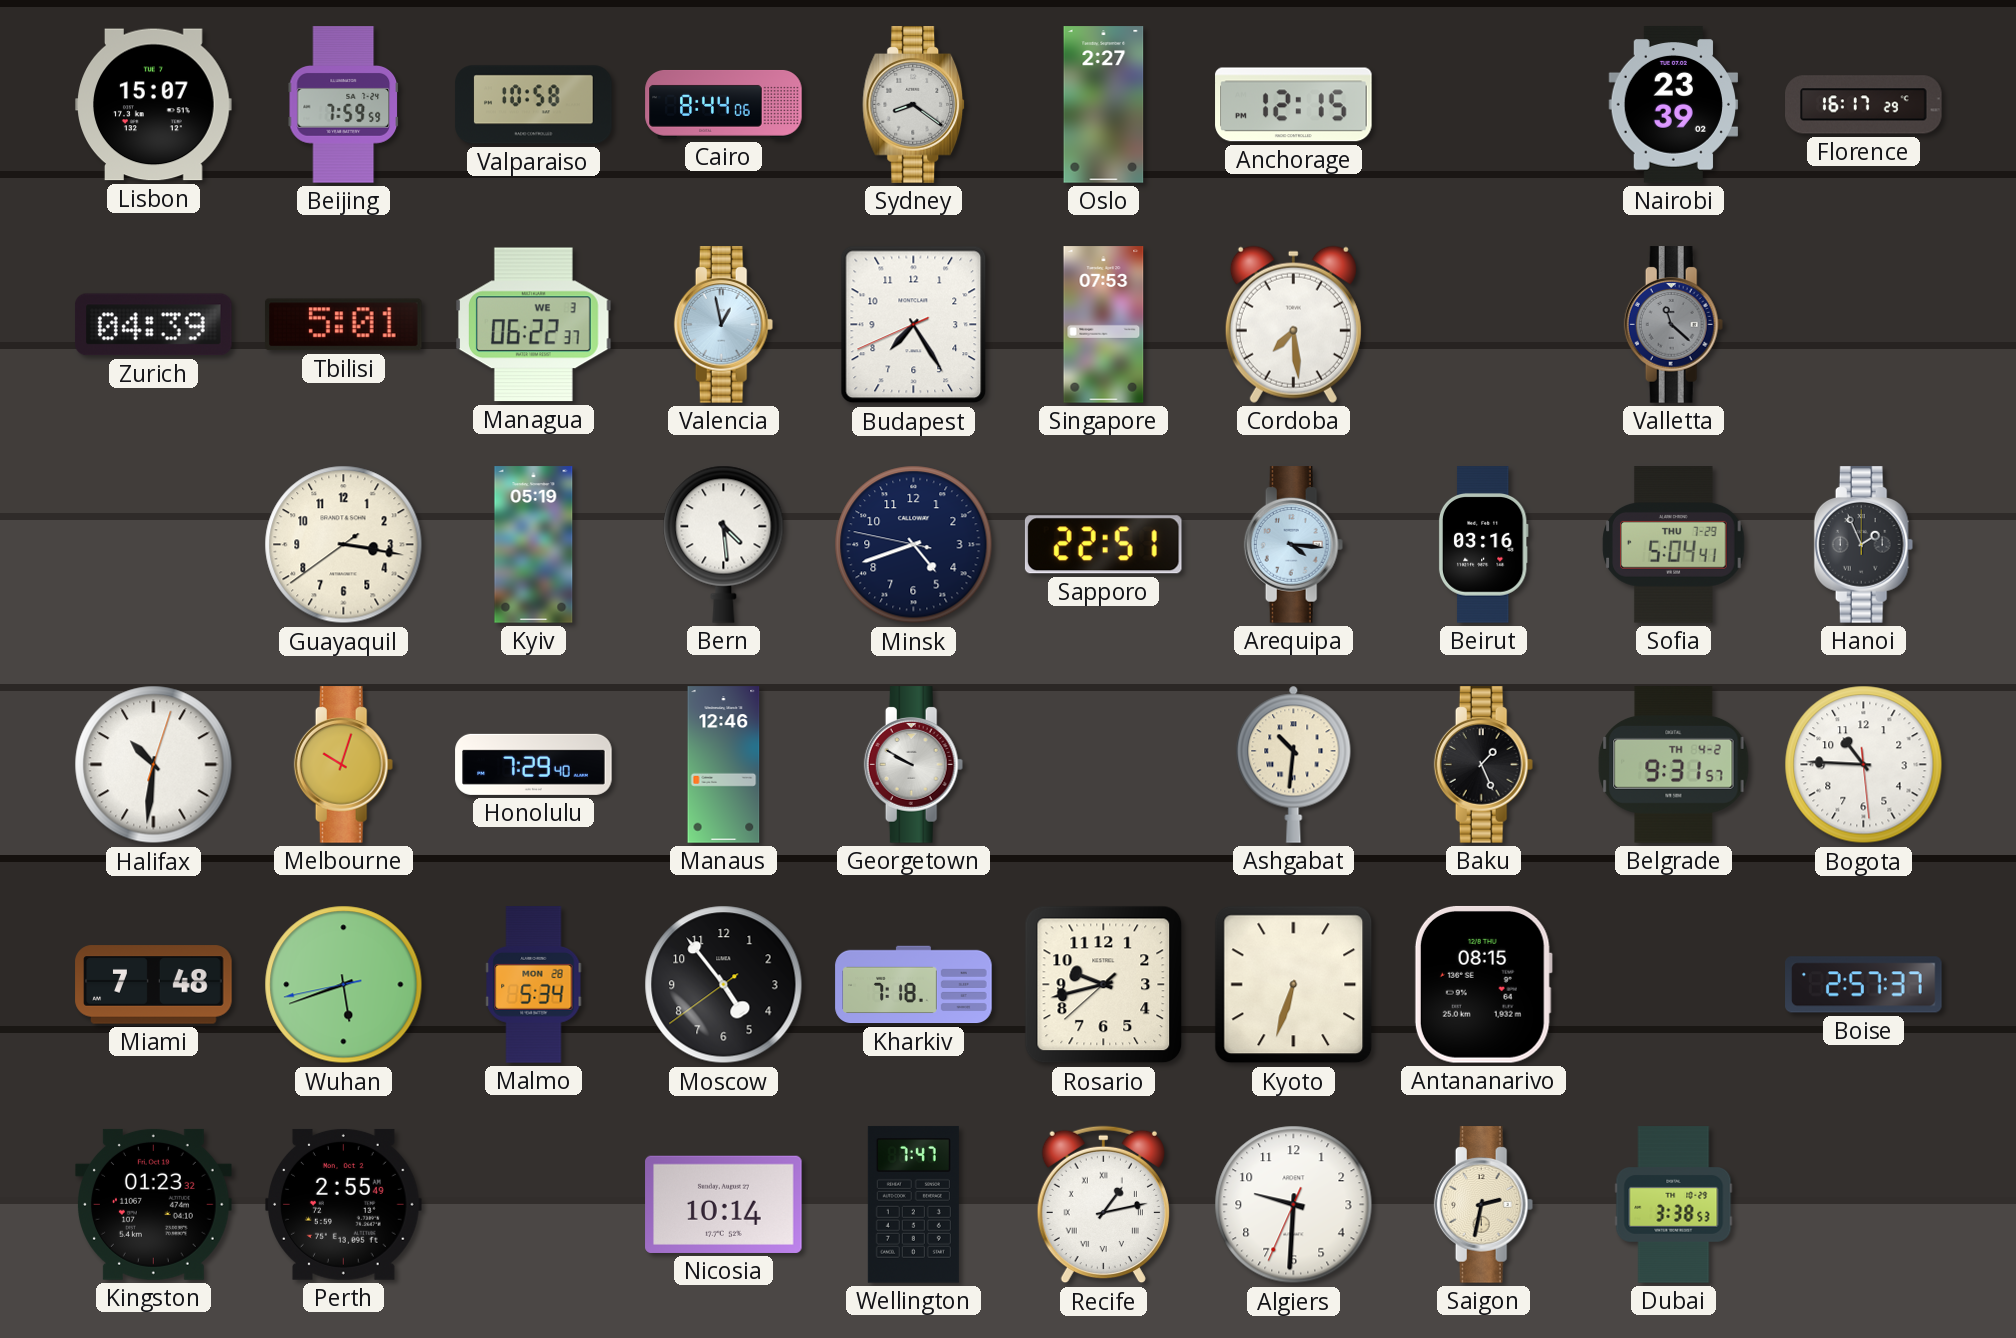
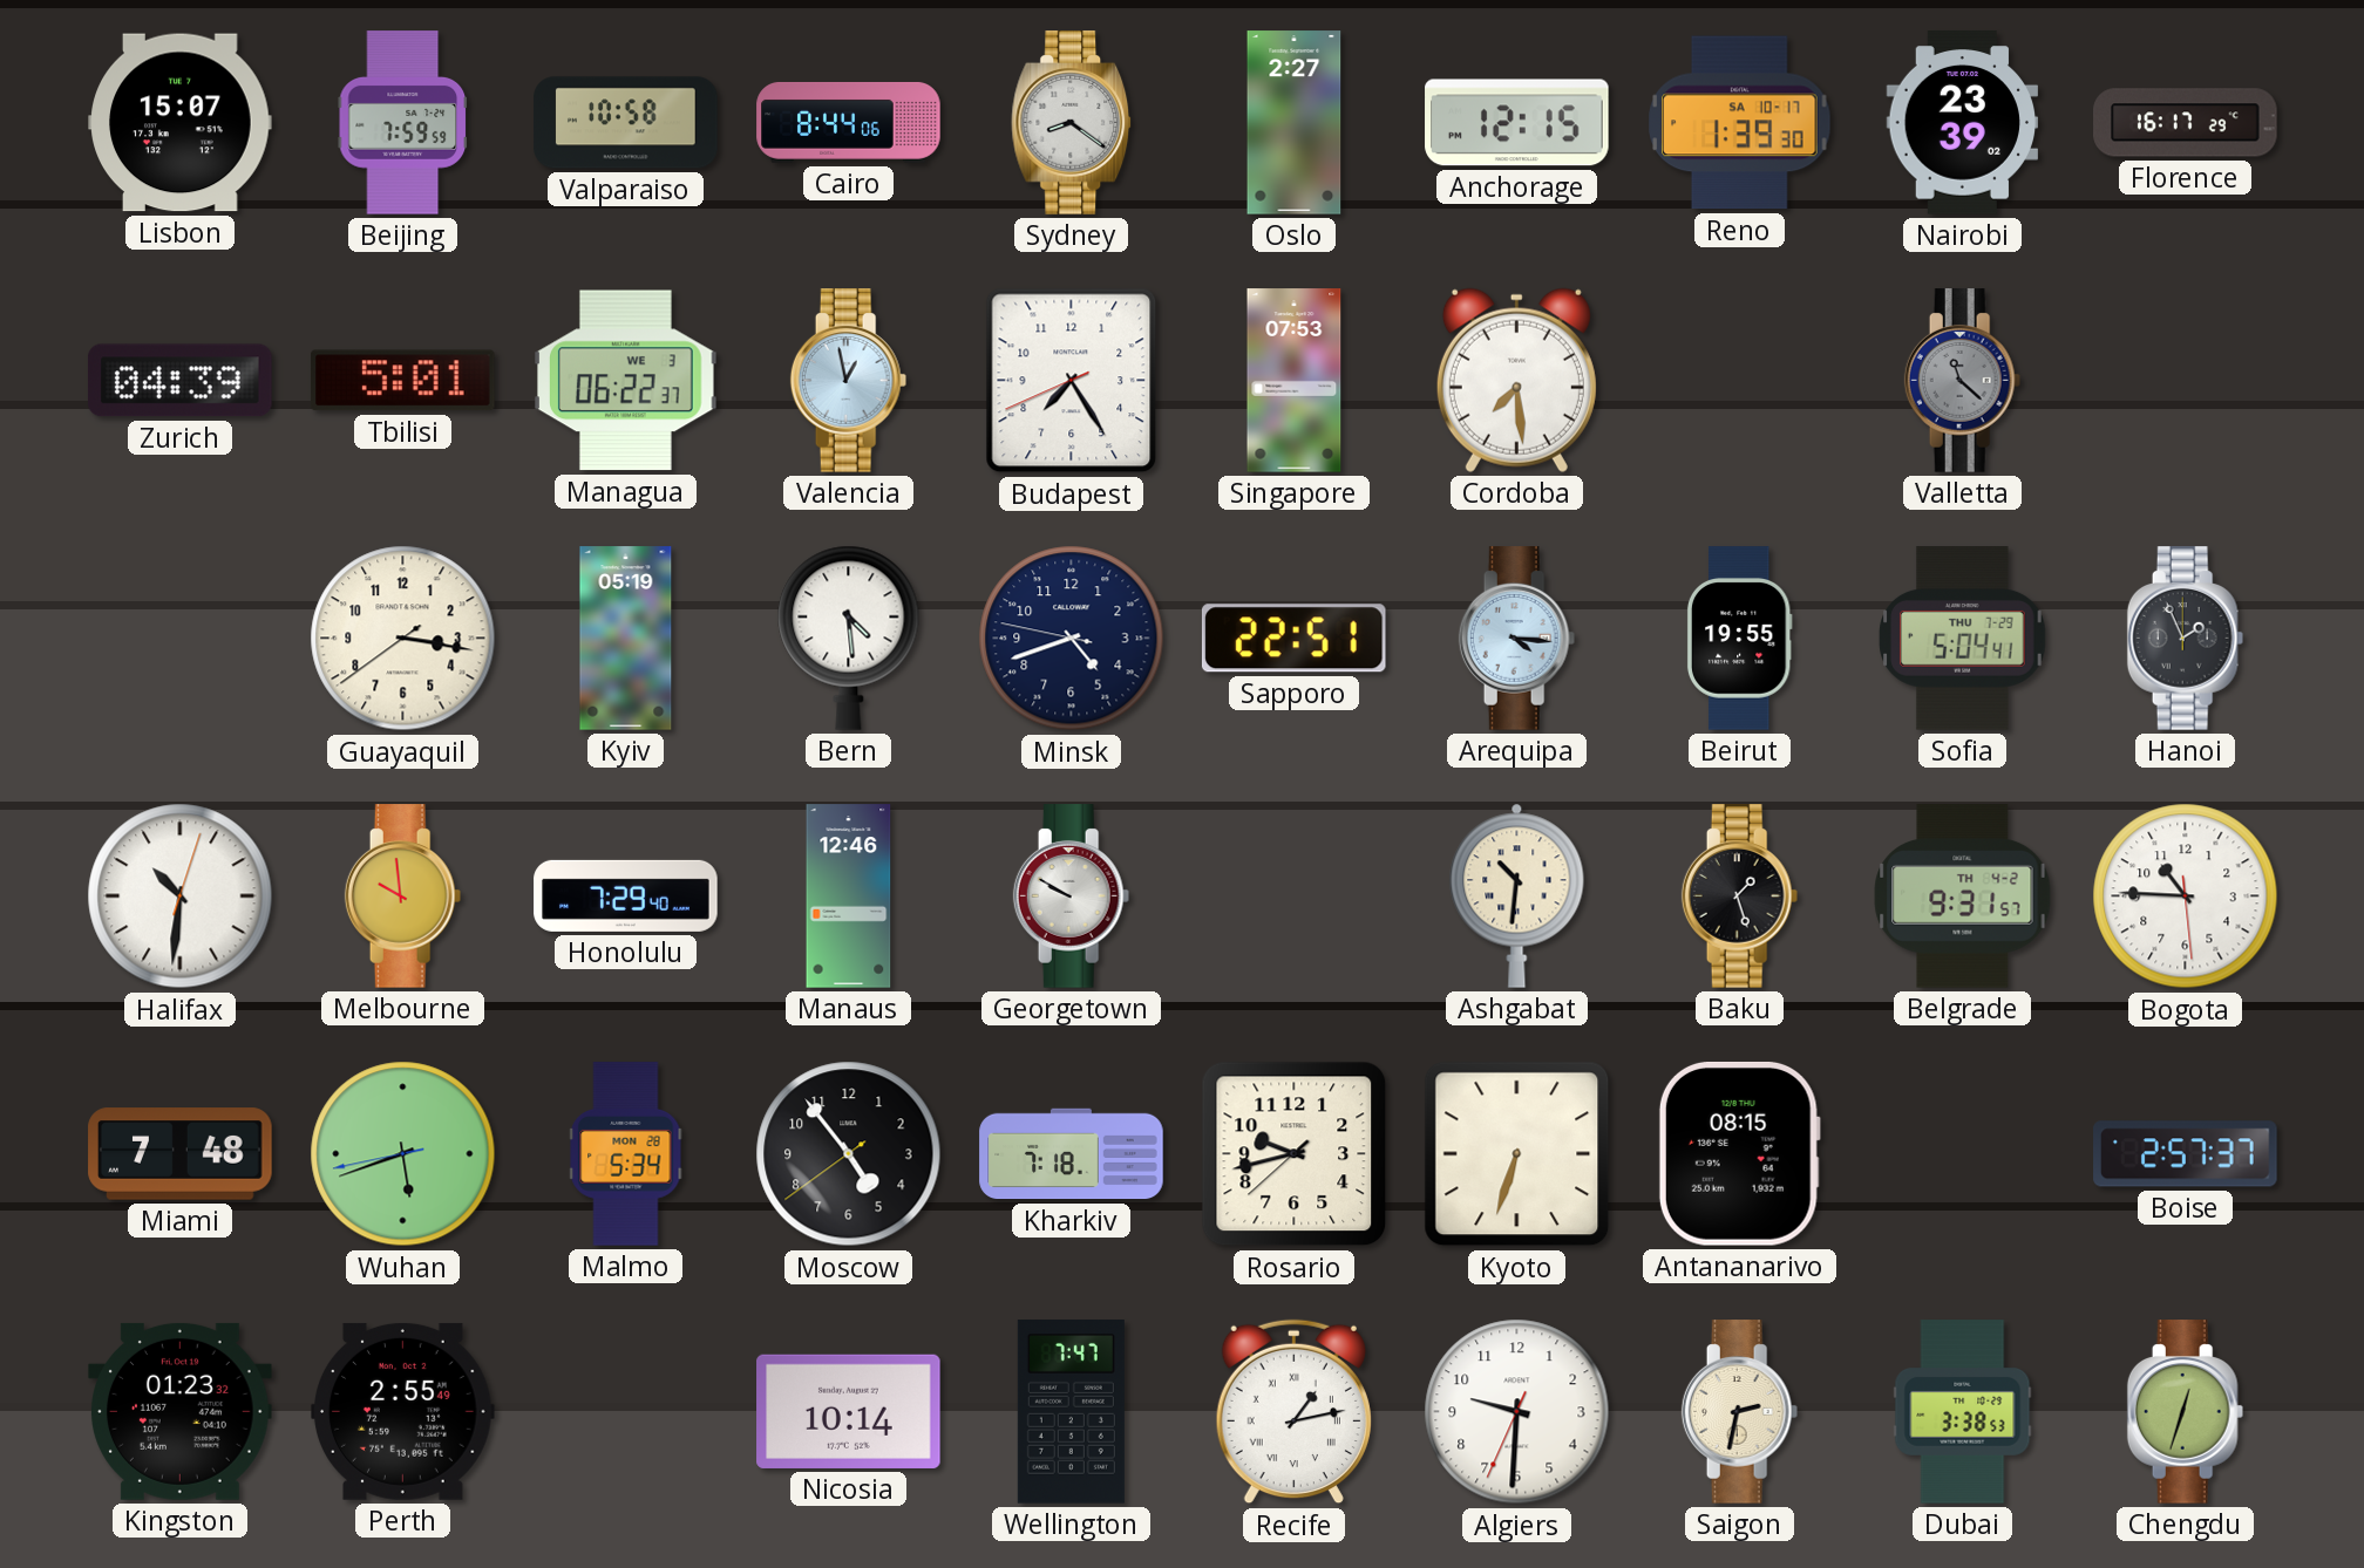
Reno: none -> 1:39
Beirut: 03:16 -> 19:55
Melbourne: 10:03 -> 9:59
Baku: 1:26 -> 1:27
Chengdu: none -> 12:33
